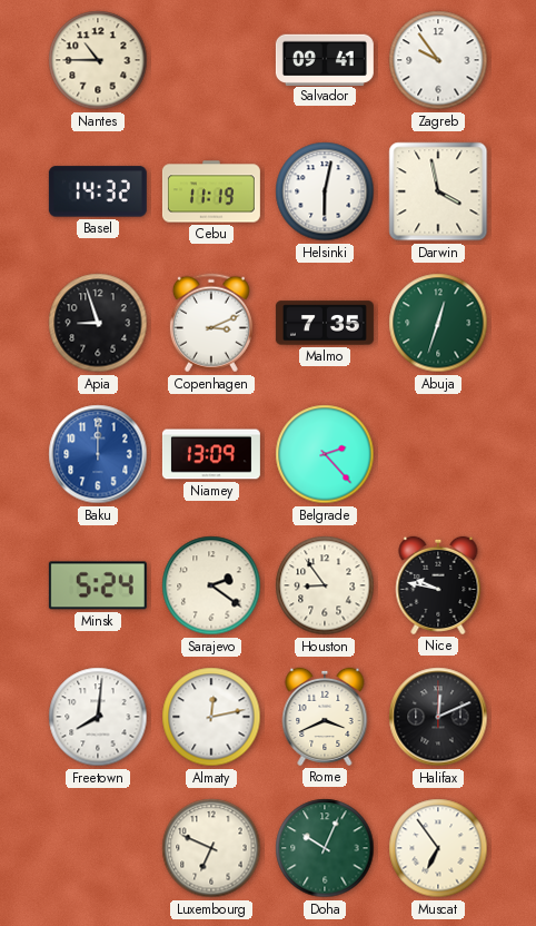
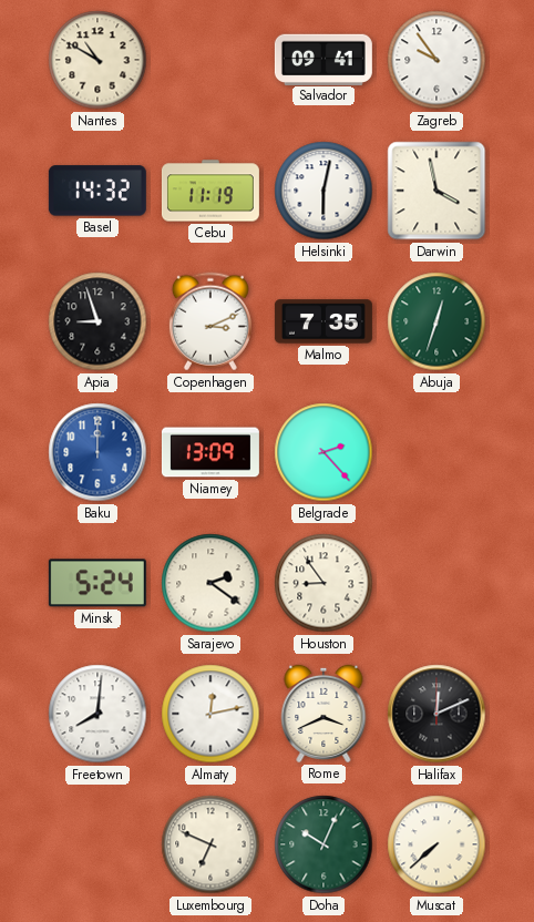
Nantes: 10:45 -> 10:50
Nice: 9:47 -> none
Muscat: 6:54 -> 7:38
